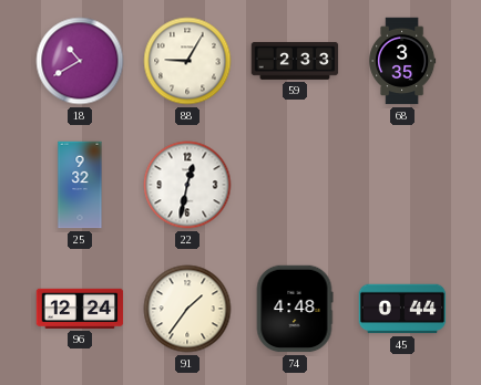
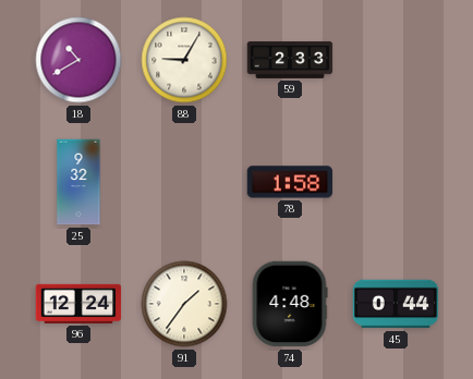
68: 3:35 -> none
22: 12:32 -> none
78: none -> 1:58
